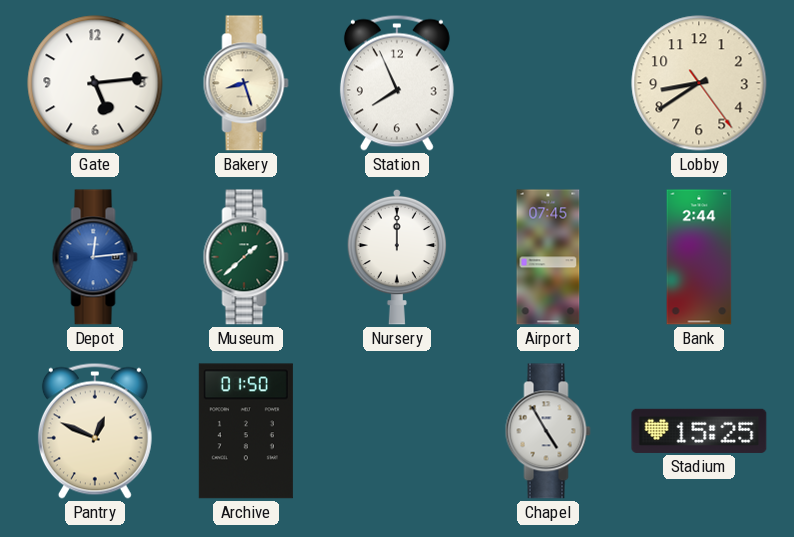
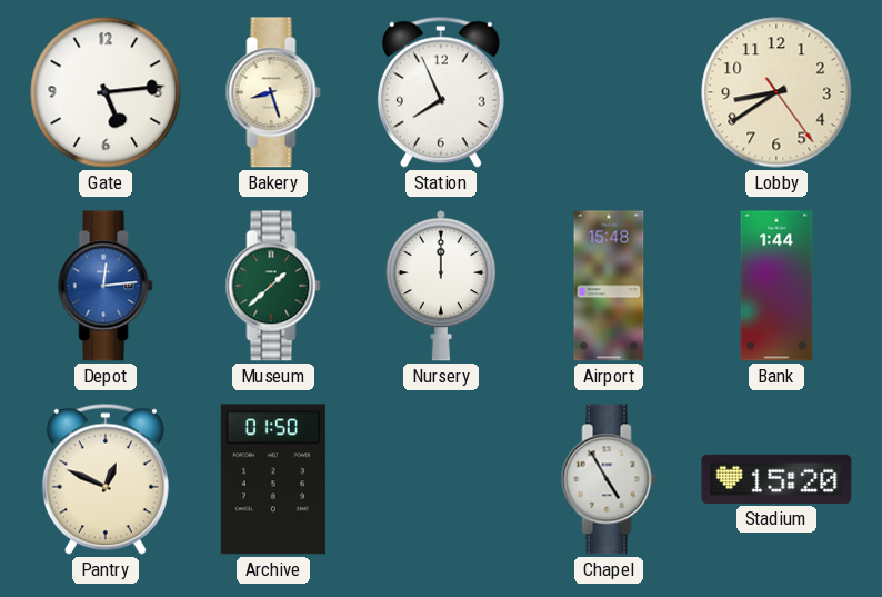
Airport: 07:45 -> 15:48
Bank: 2:44 -> 1:44
Stadium: 15:25 -> 15:20
